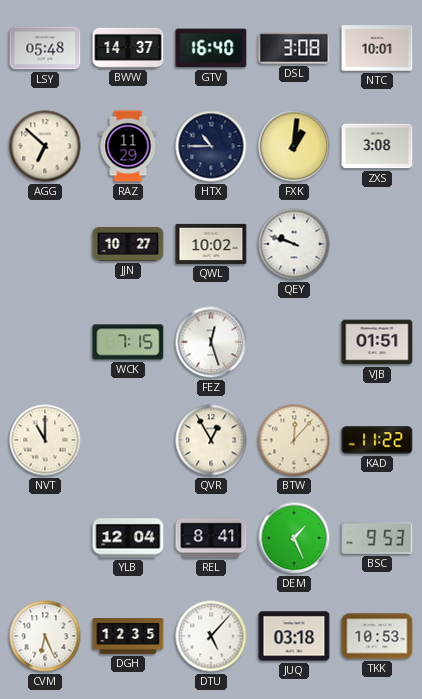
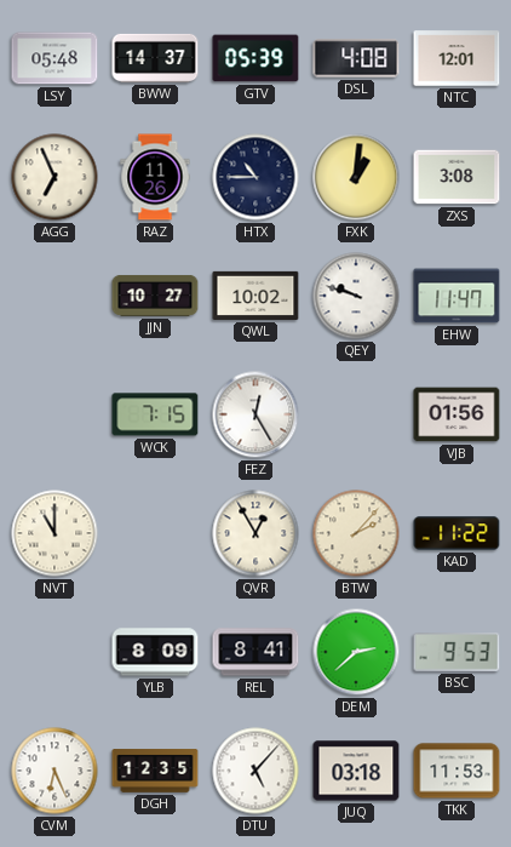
GTV: 16:40 -> 05:39
DSL: 3:08 -> 4:08
NTC: 10:01 -> 12:01
AGG: 6:52 -> 6:56
RAZ: 11:29 -> 11:26
EHW: none -> 11:47
FEZ: 12:27 -> 12:25
VJB: 01:51 -> 01:56
BTW: 12:07 -> 2:07
YLB: 12:04 -> 8:09
DEM: 1:26 -> 2:38
TKK: 10:53 -> 11:53
